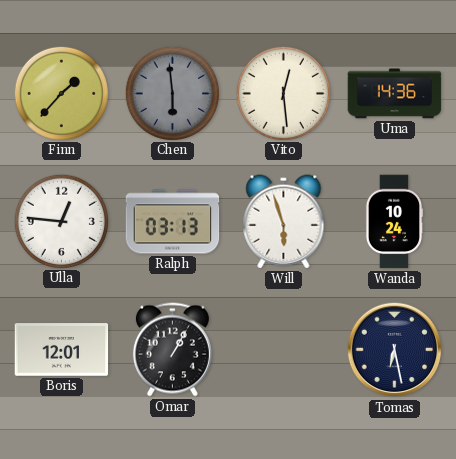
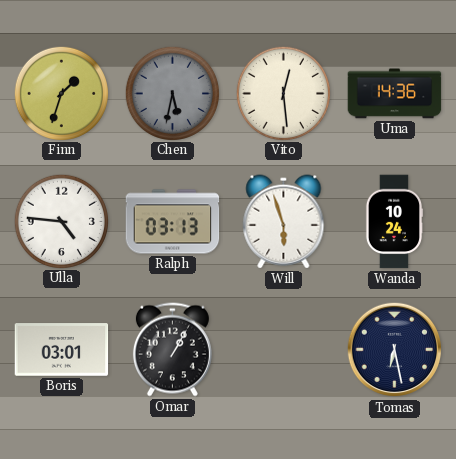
Finn: 1:37 -> 1:33
Chen: 5:59 -> 5:32
Ulla: 12:46 -> 4:46
Boris: 12:01 -> 03:01
